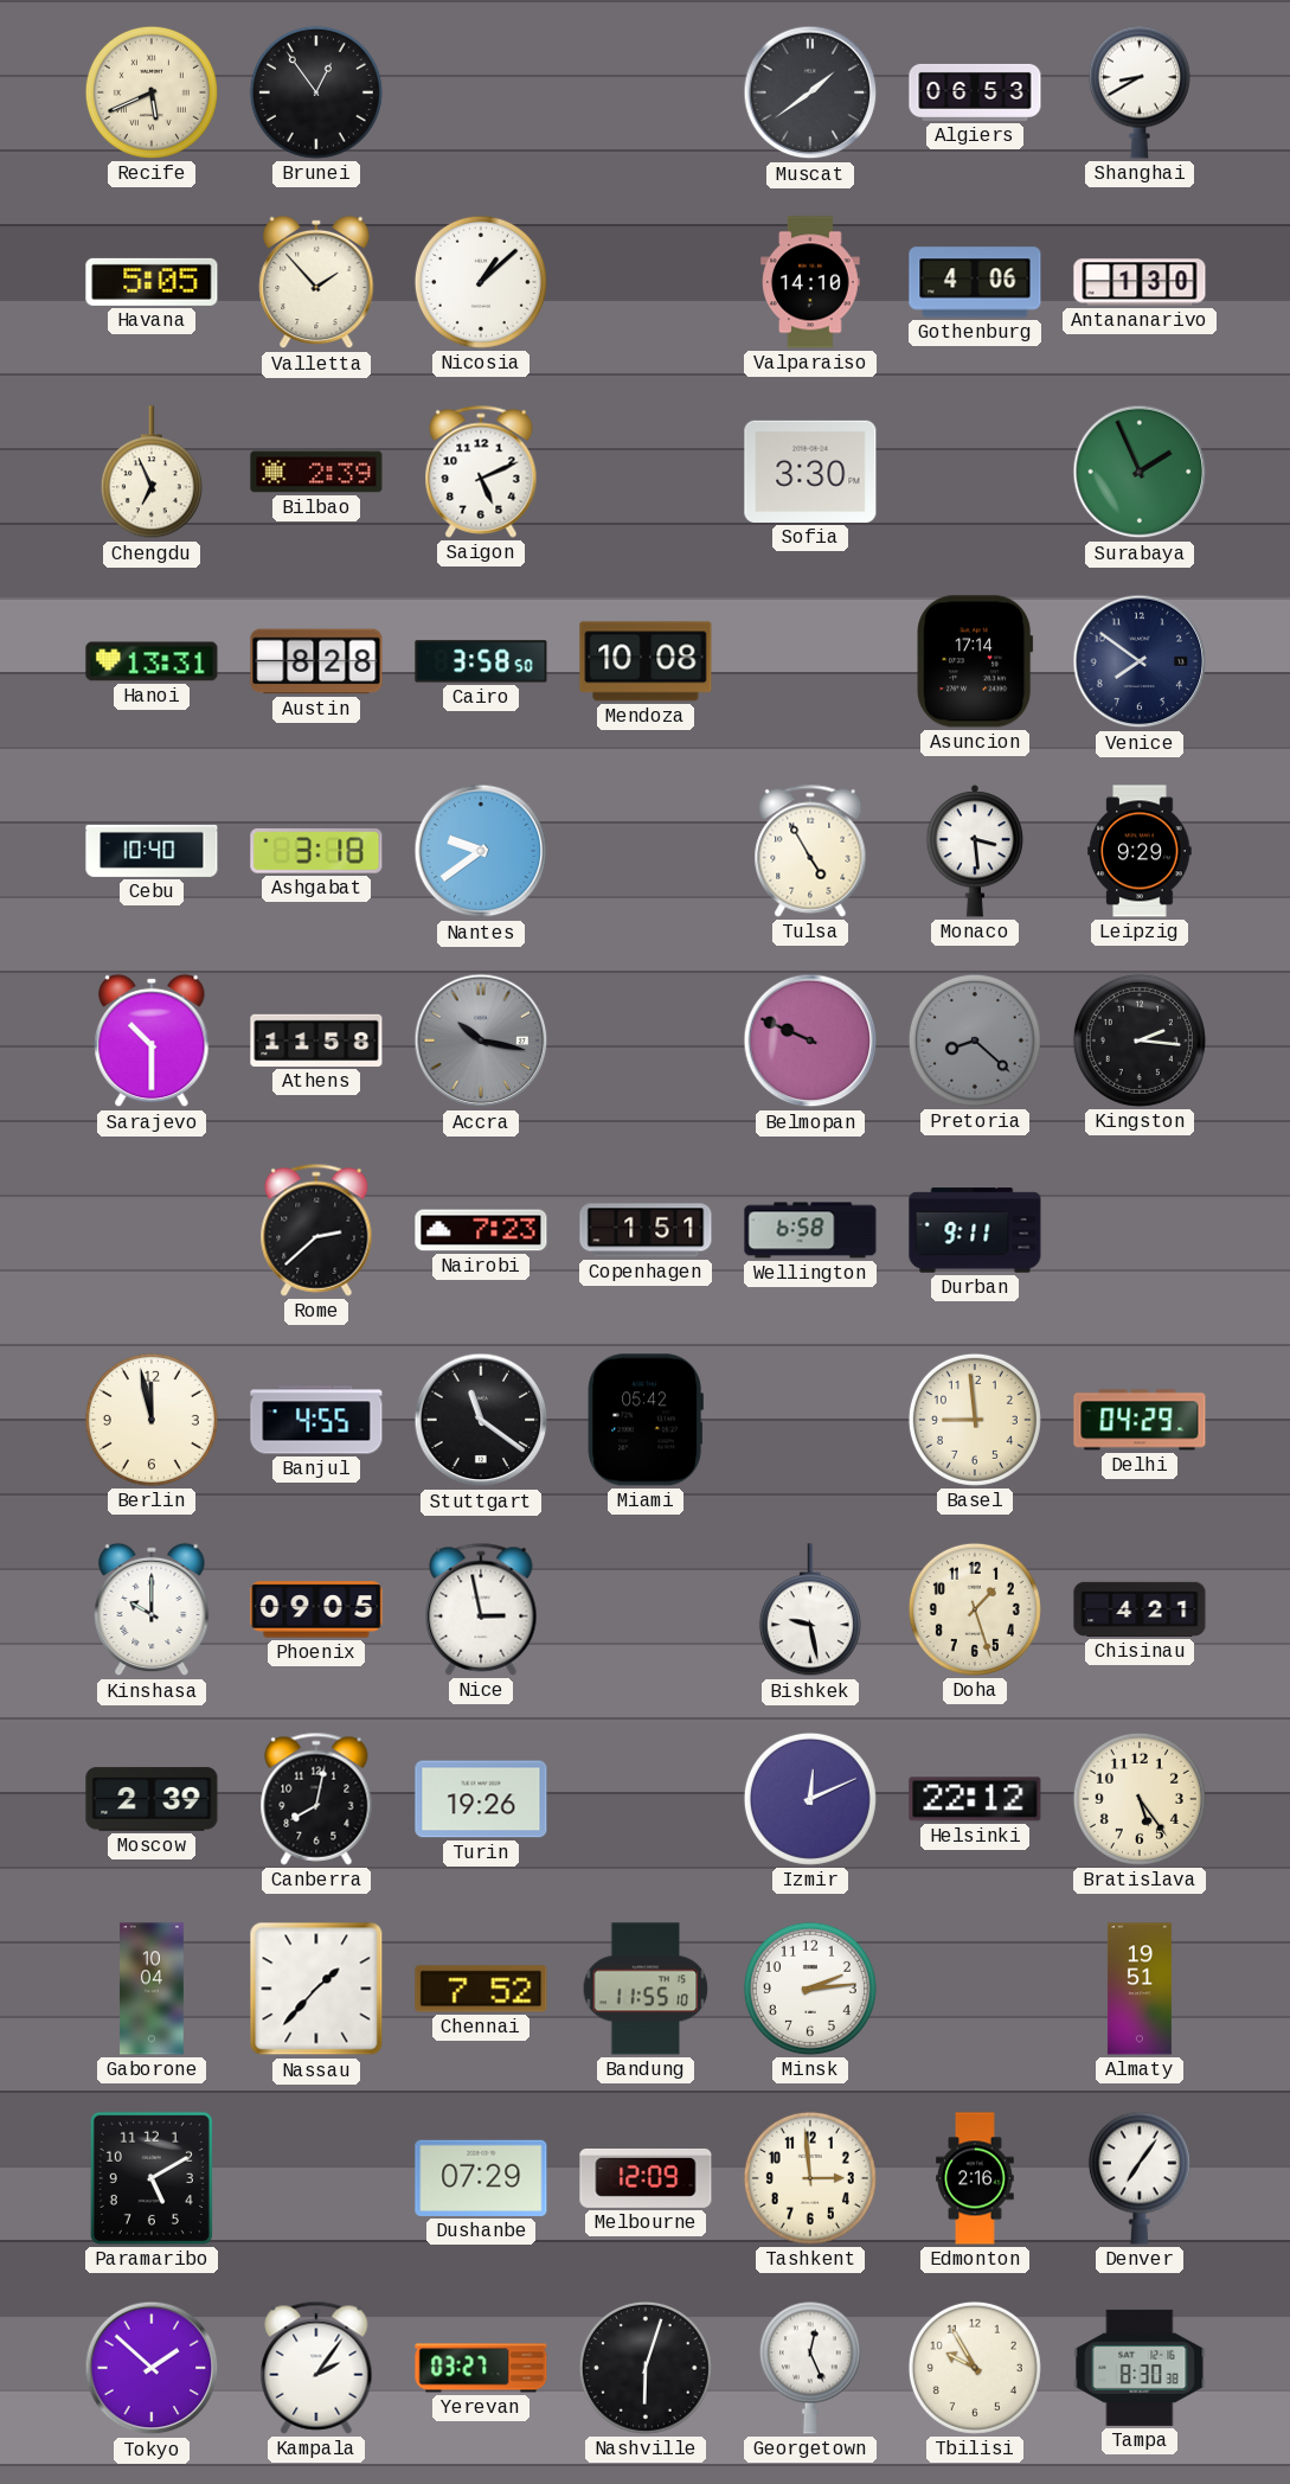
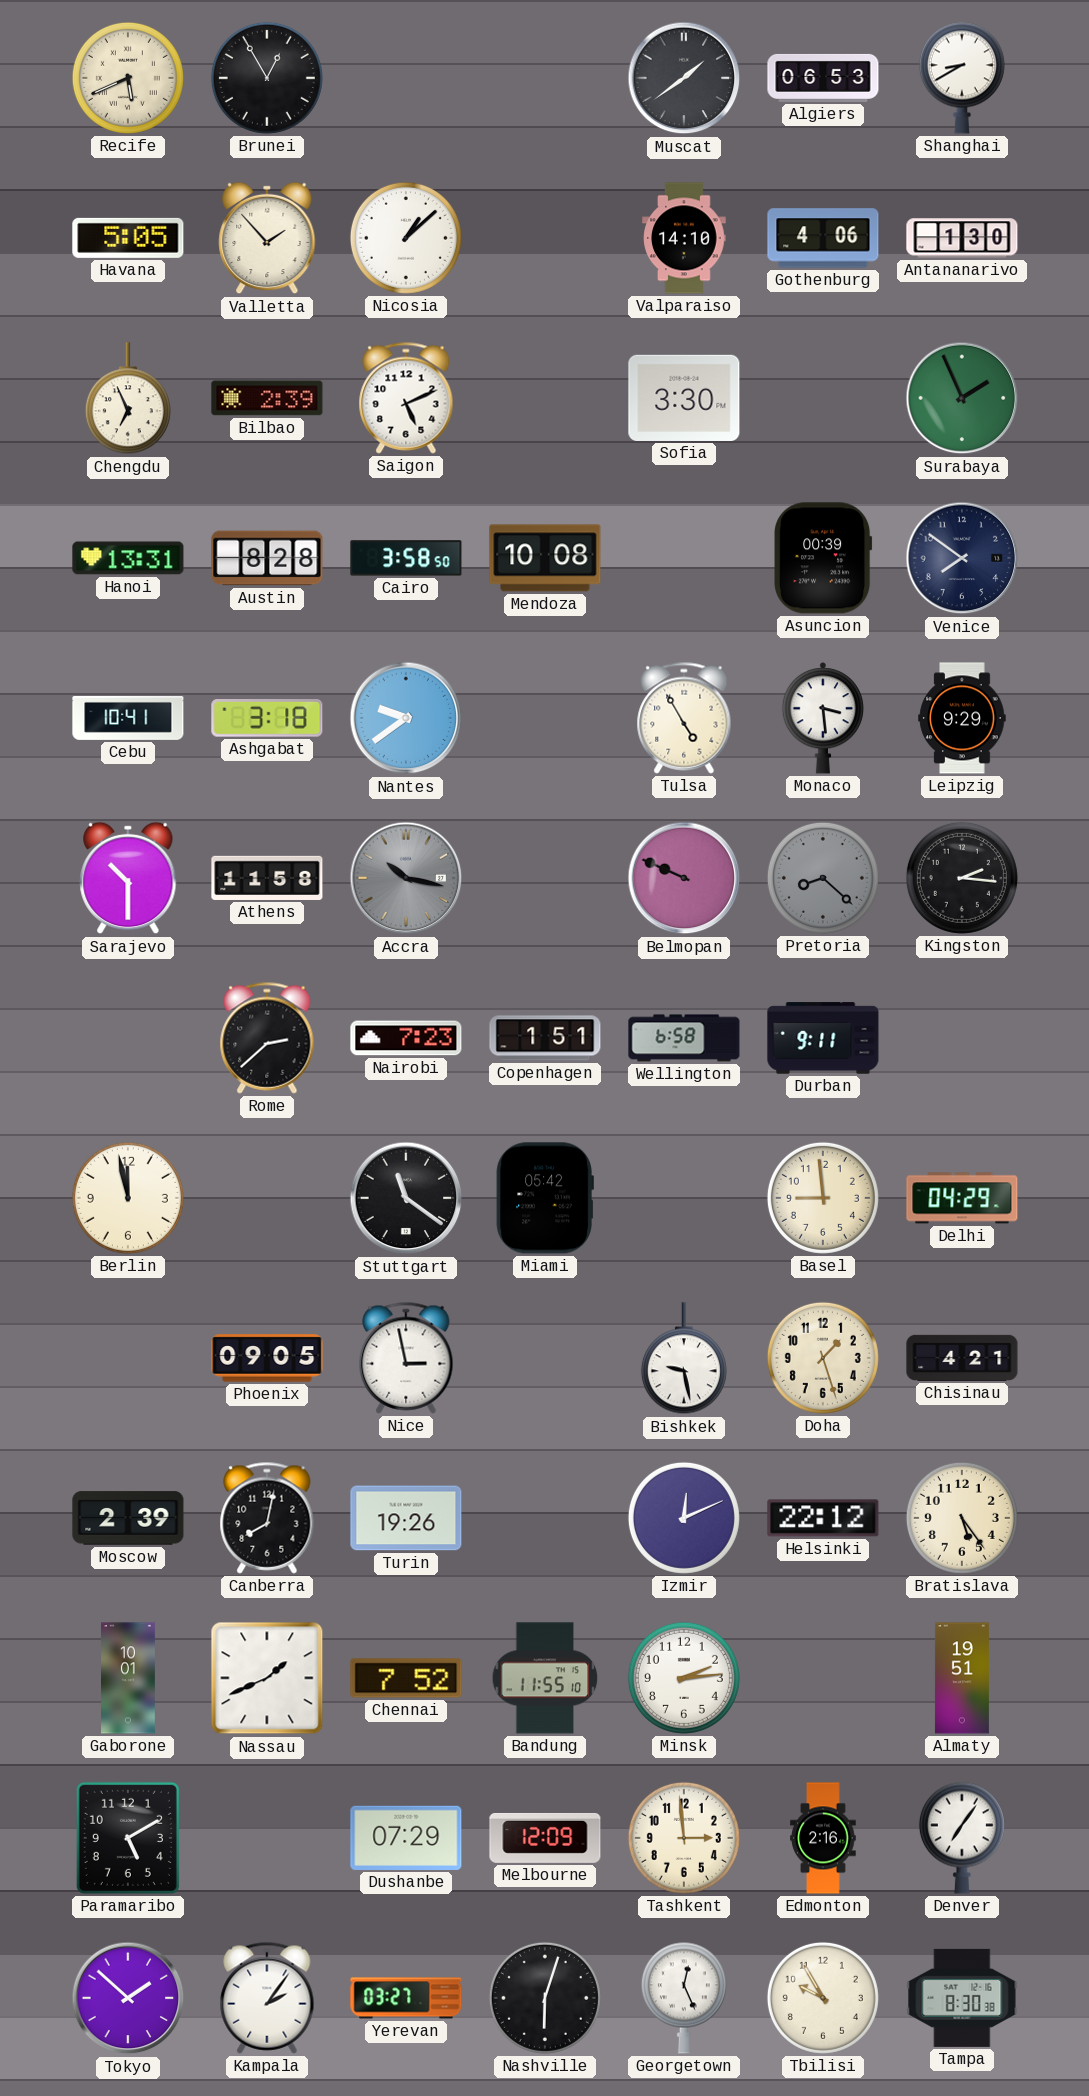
Brunei: 12:54 -> 12:55
Asuncion: 17:14 -> 00:39
Cebu: 10:40 -> 10:41
Banjul: 4:55 -> none
Kinshasa: 10:00 -> none
Gaborone: 10:04 -> 10:01
Nassau: 1:37 -> 1:41
